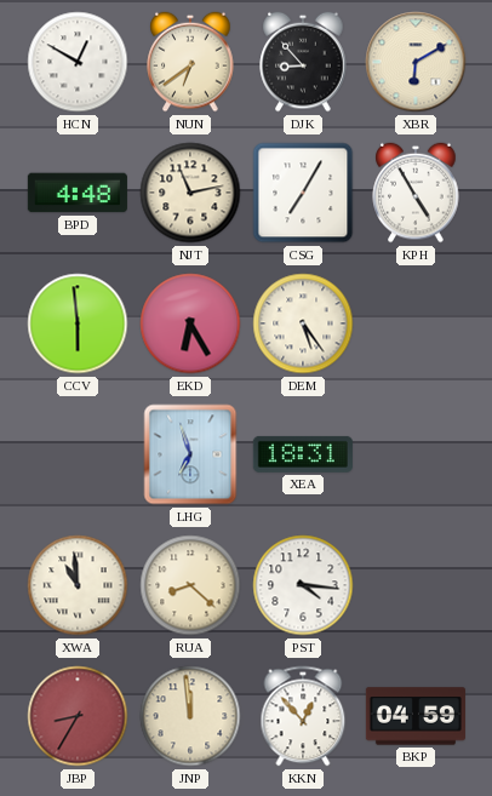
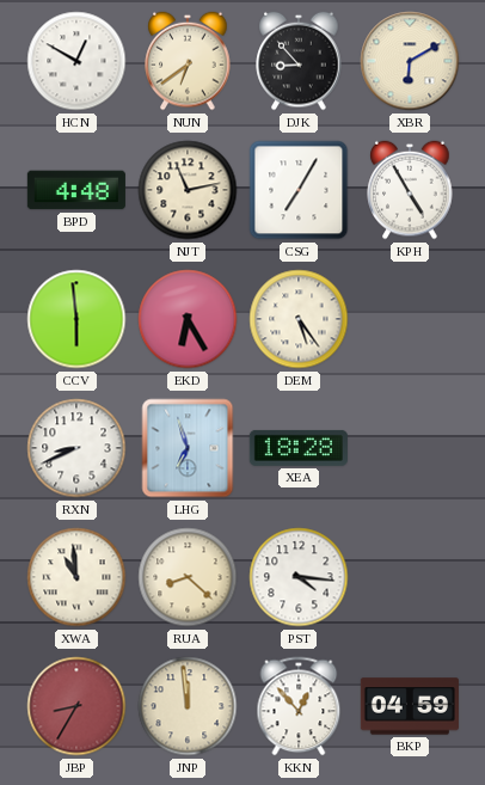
RXN: none -> 8:41
XEA: 18:31 -> 18:28
